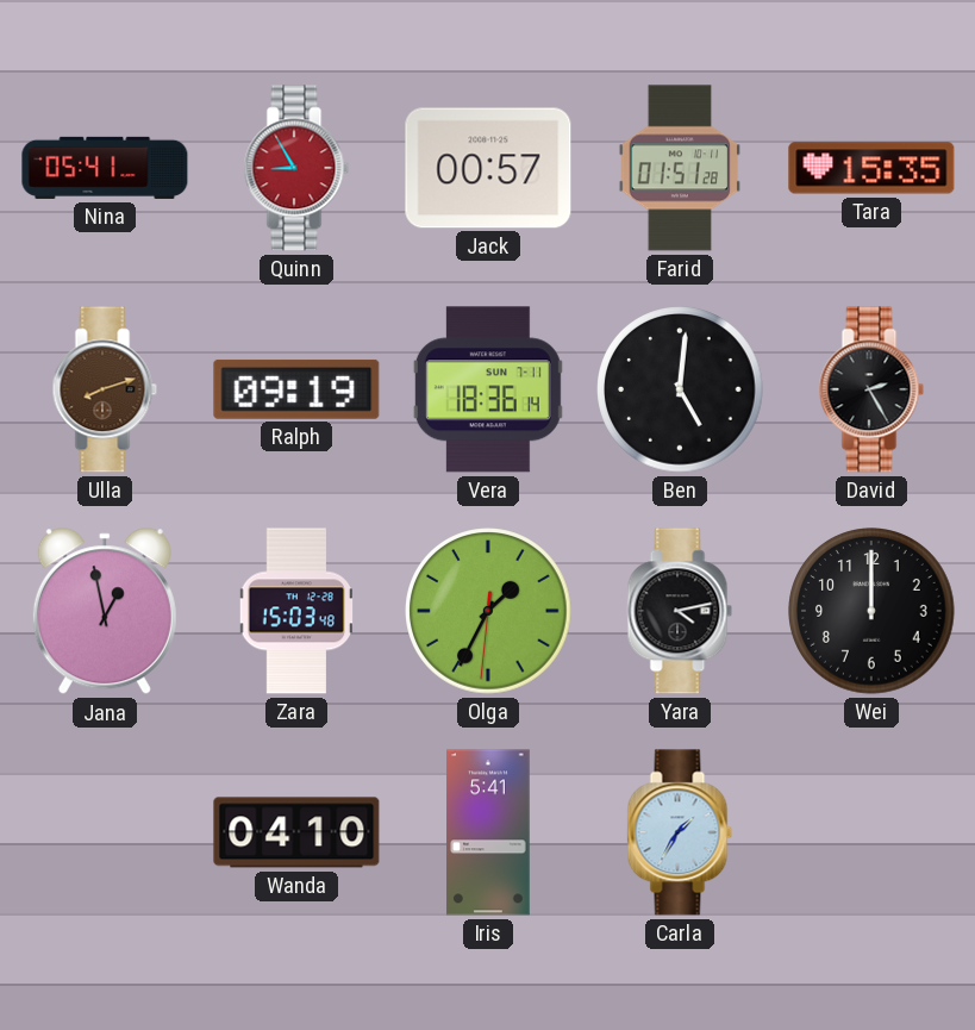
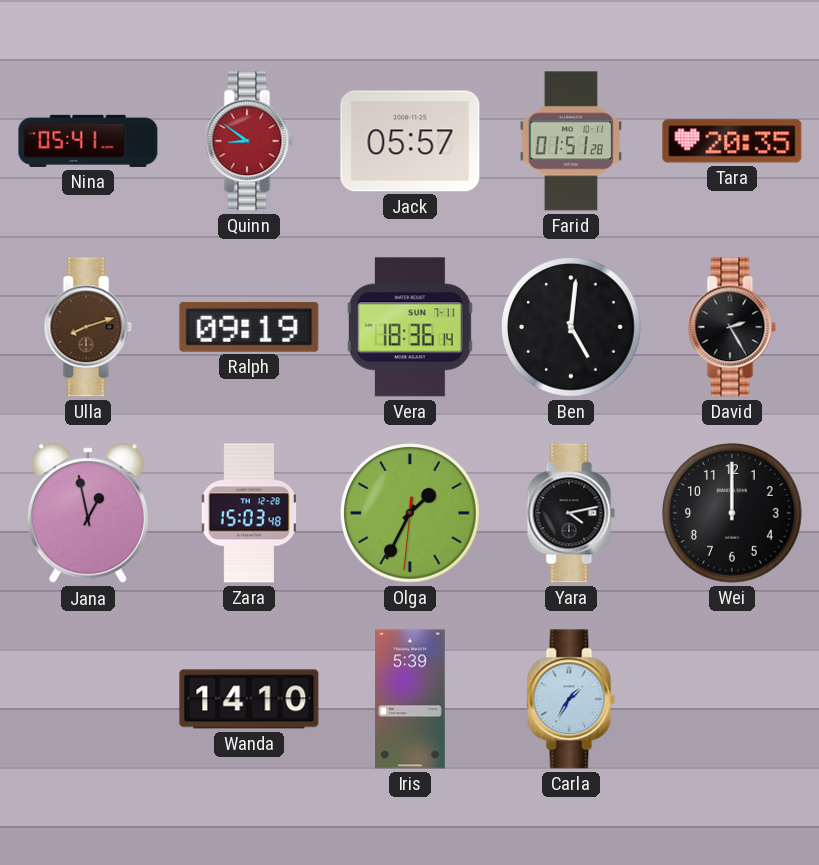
Quinn: 8:55 -> 8:51
Jack: 00:57 -> 05:57
Tara: 15:35 -> 20:35
Wanda: 04:10 -> 14:10
Iris: 5:41 -> 5:39
